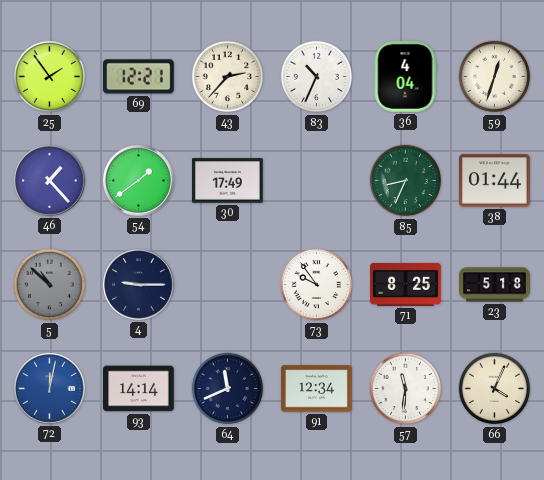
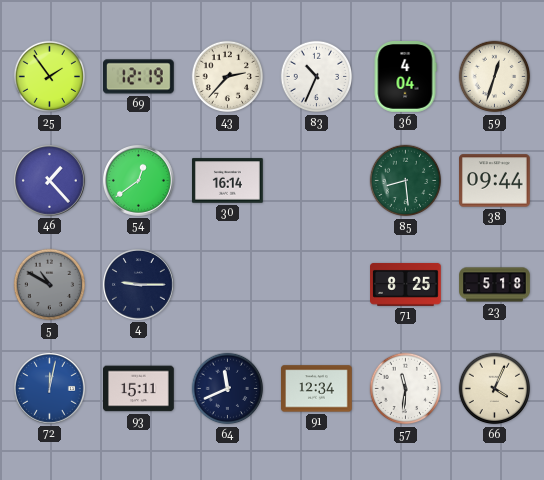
69: 12:21 -> 12:19
54: 1:39 -> 12:39
30: 17:49 -> 16:14
85: 8:34 -> 8:29
38: 01:44 -> 09:44
5: 10:52 -> 10:50
73: 9:54 -> none
93: 14:14 -> 15:11
